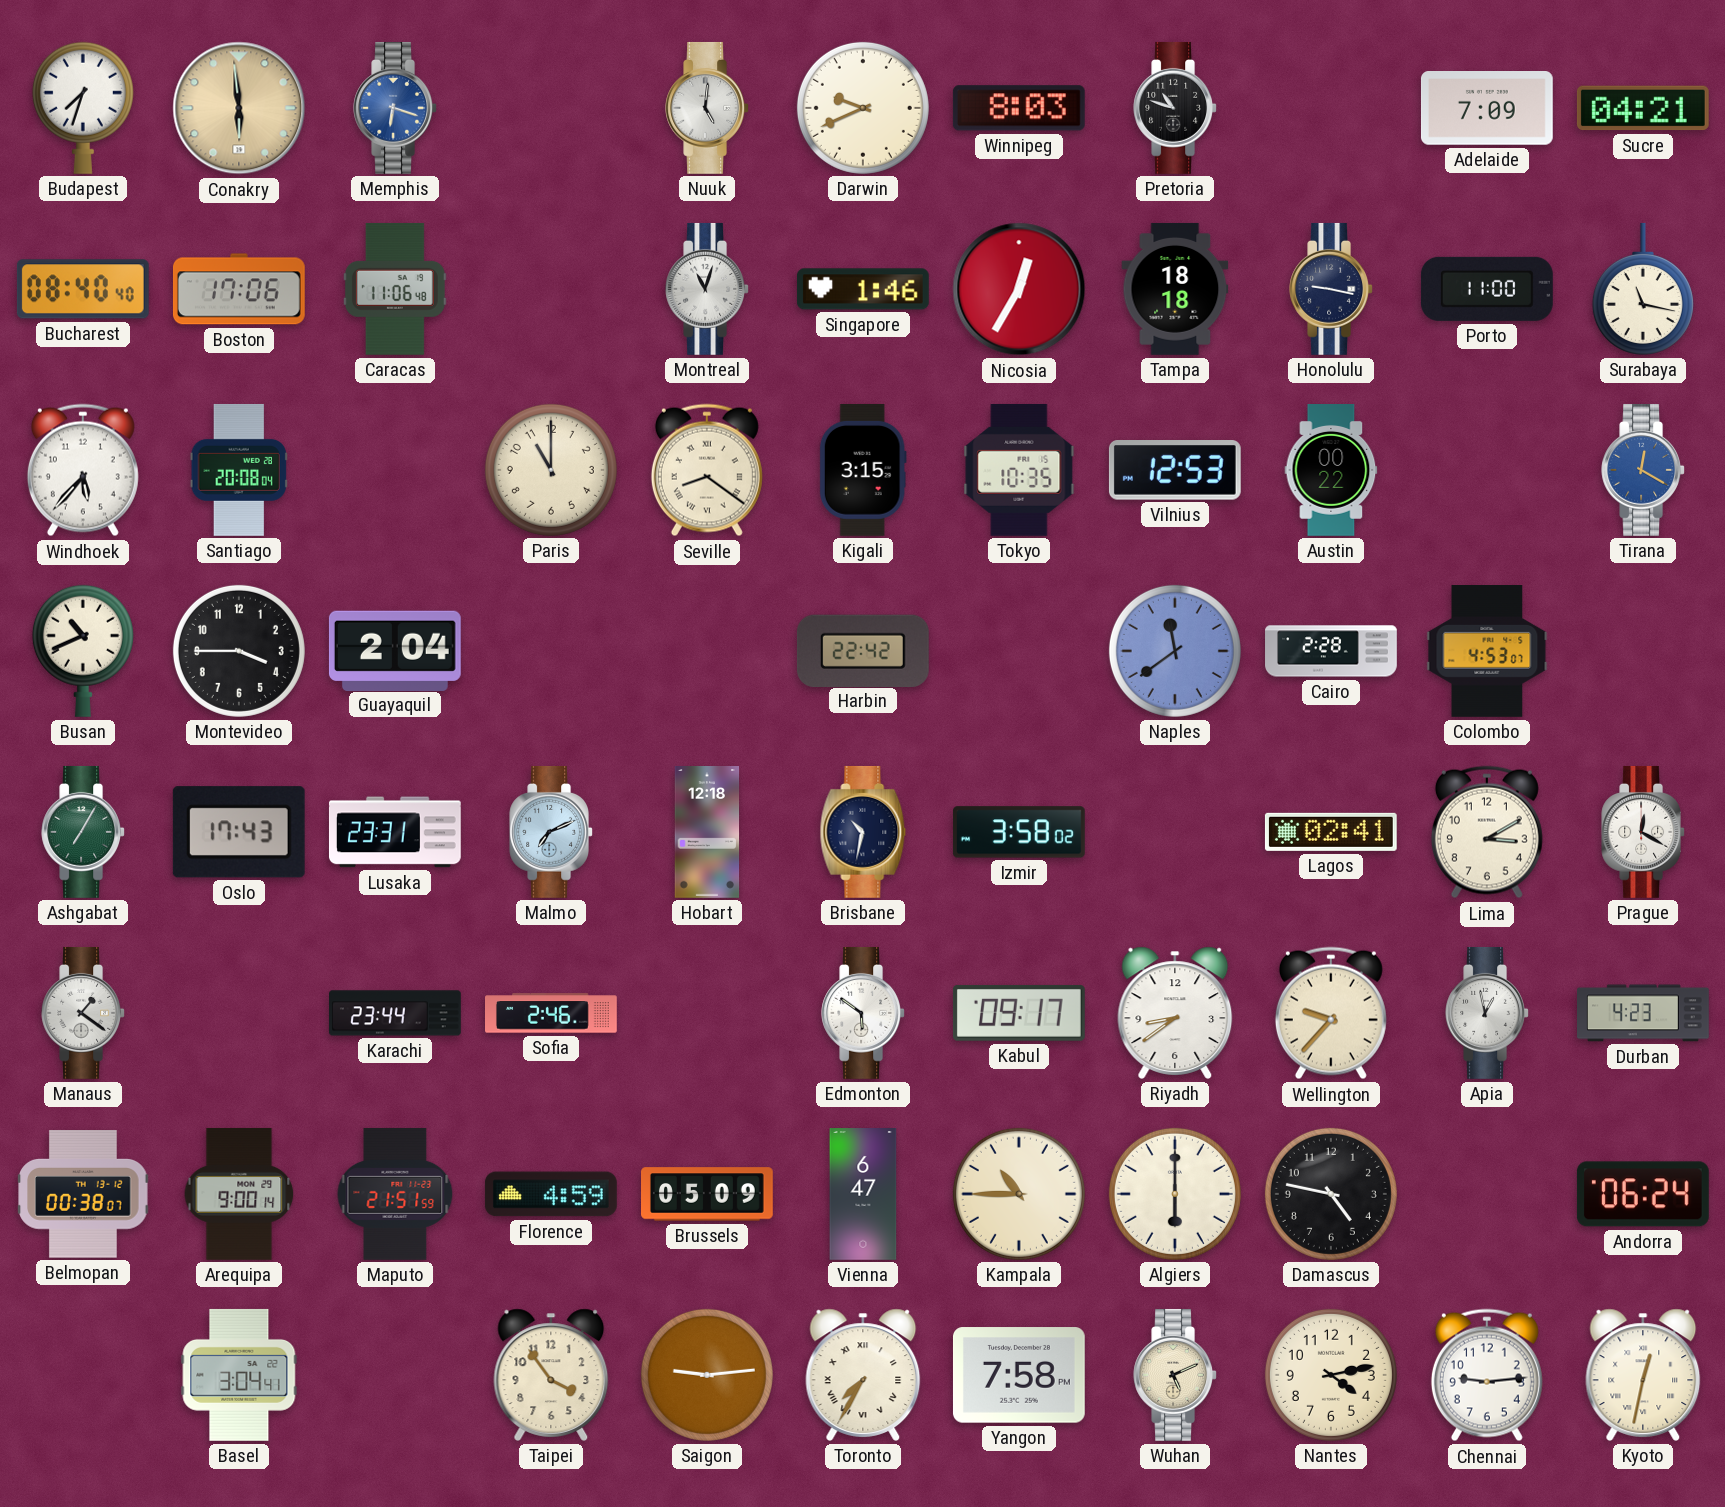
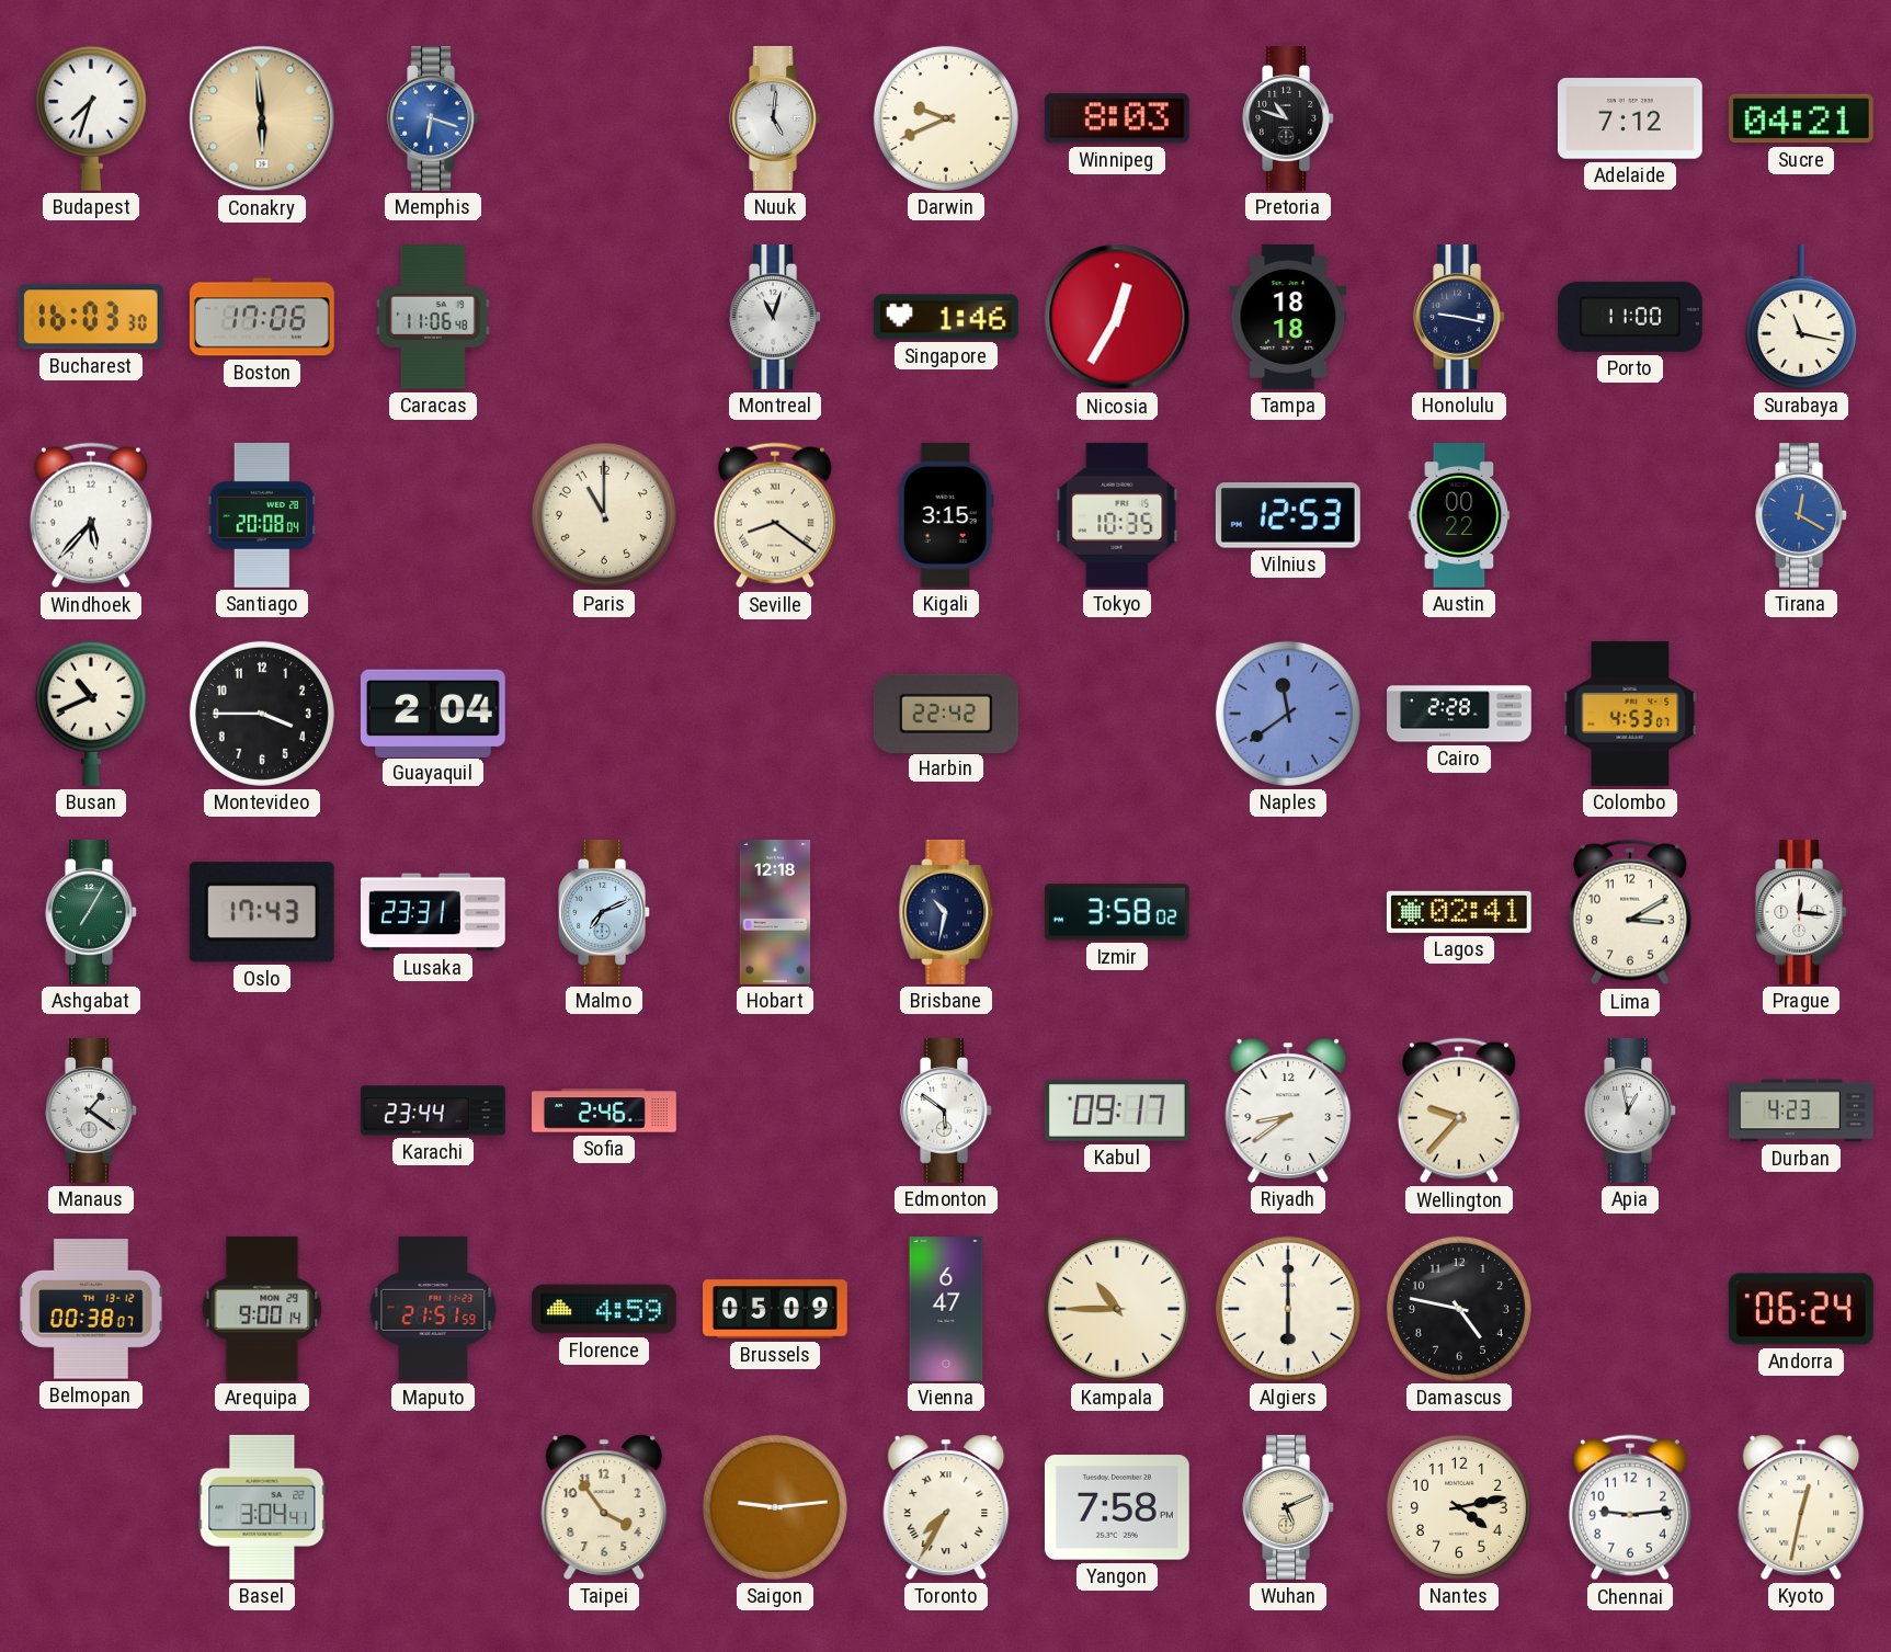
Adelaide: 7:09 -> 7:12
Bucharest: 08:40 -> 16:03
Prague: 12:20 -> 12:16
